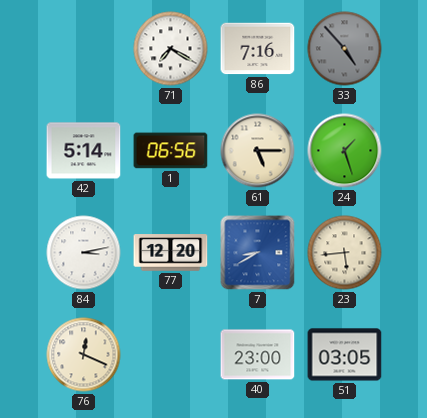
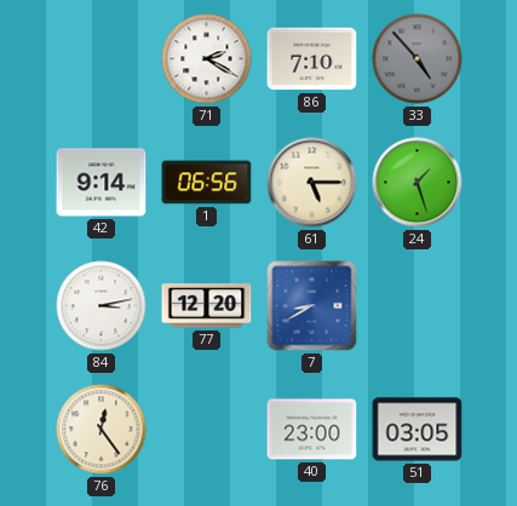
71: 7:20 -> 2:20
86: 7:16 -> 7:10
42: 5:14 -> 9:14
23: 5:44 -> none
76: 12:19 -> 12:24
